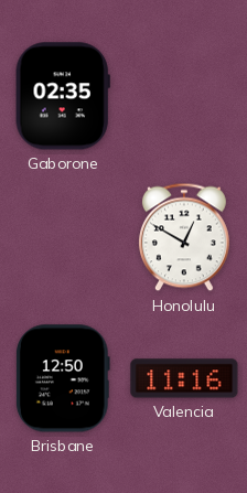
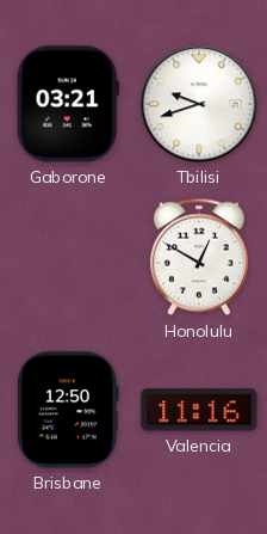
Gaborone: 02:35 -> 03:21
Tbilisi: none -> 9:42
